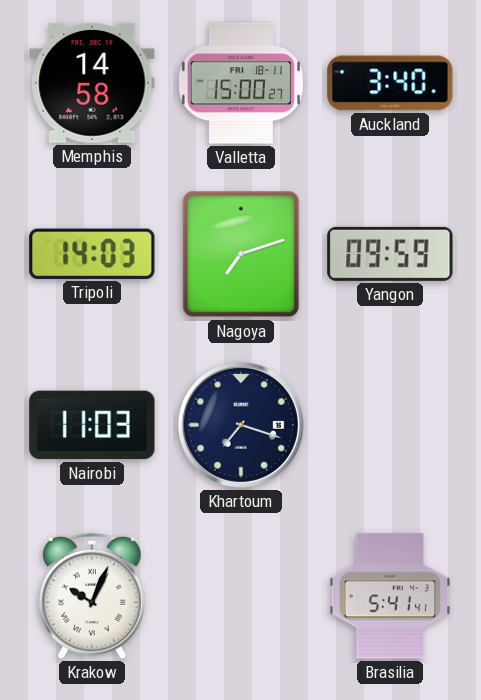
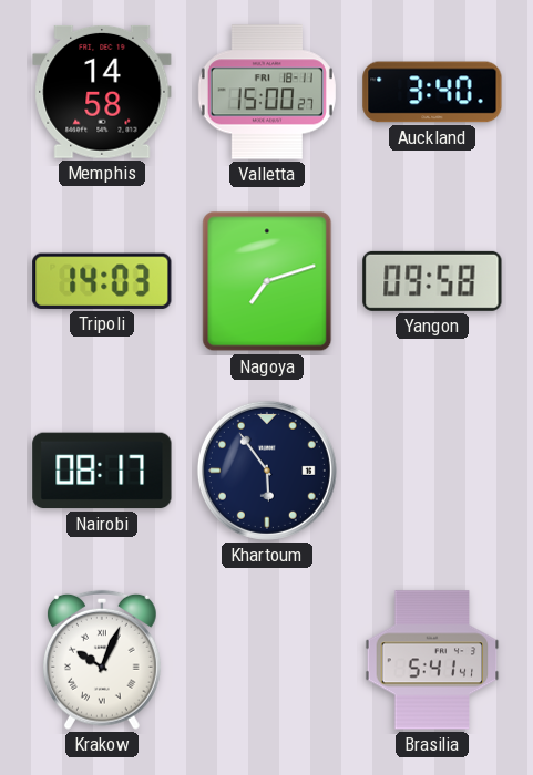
Yangon: 09:59 -> 09:58
Nairobi: 11:03 -> 08:17
Khartoum: 7:18 -> 5:54
